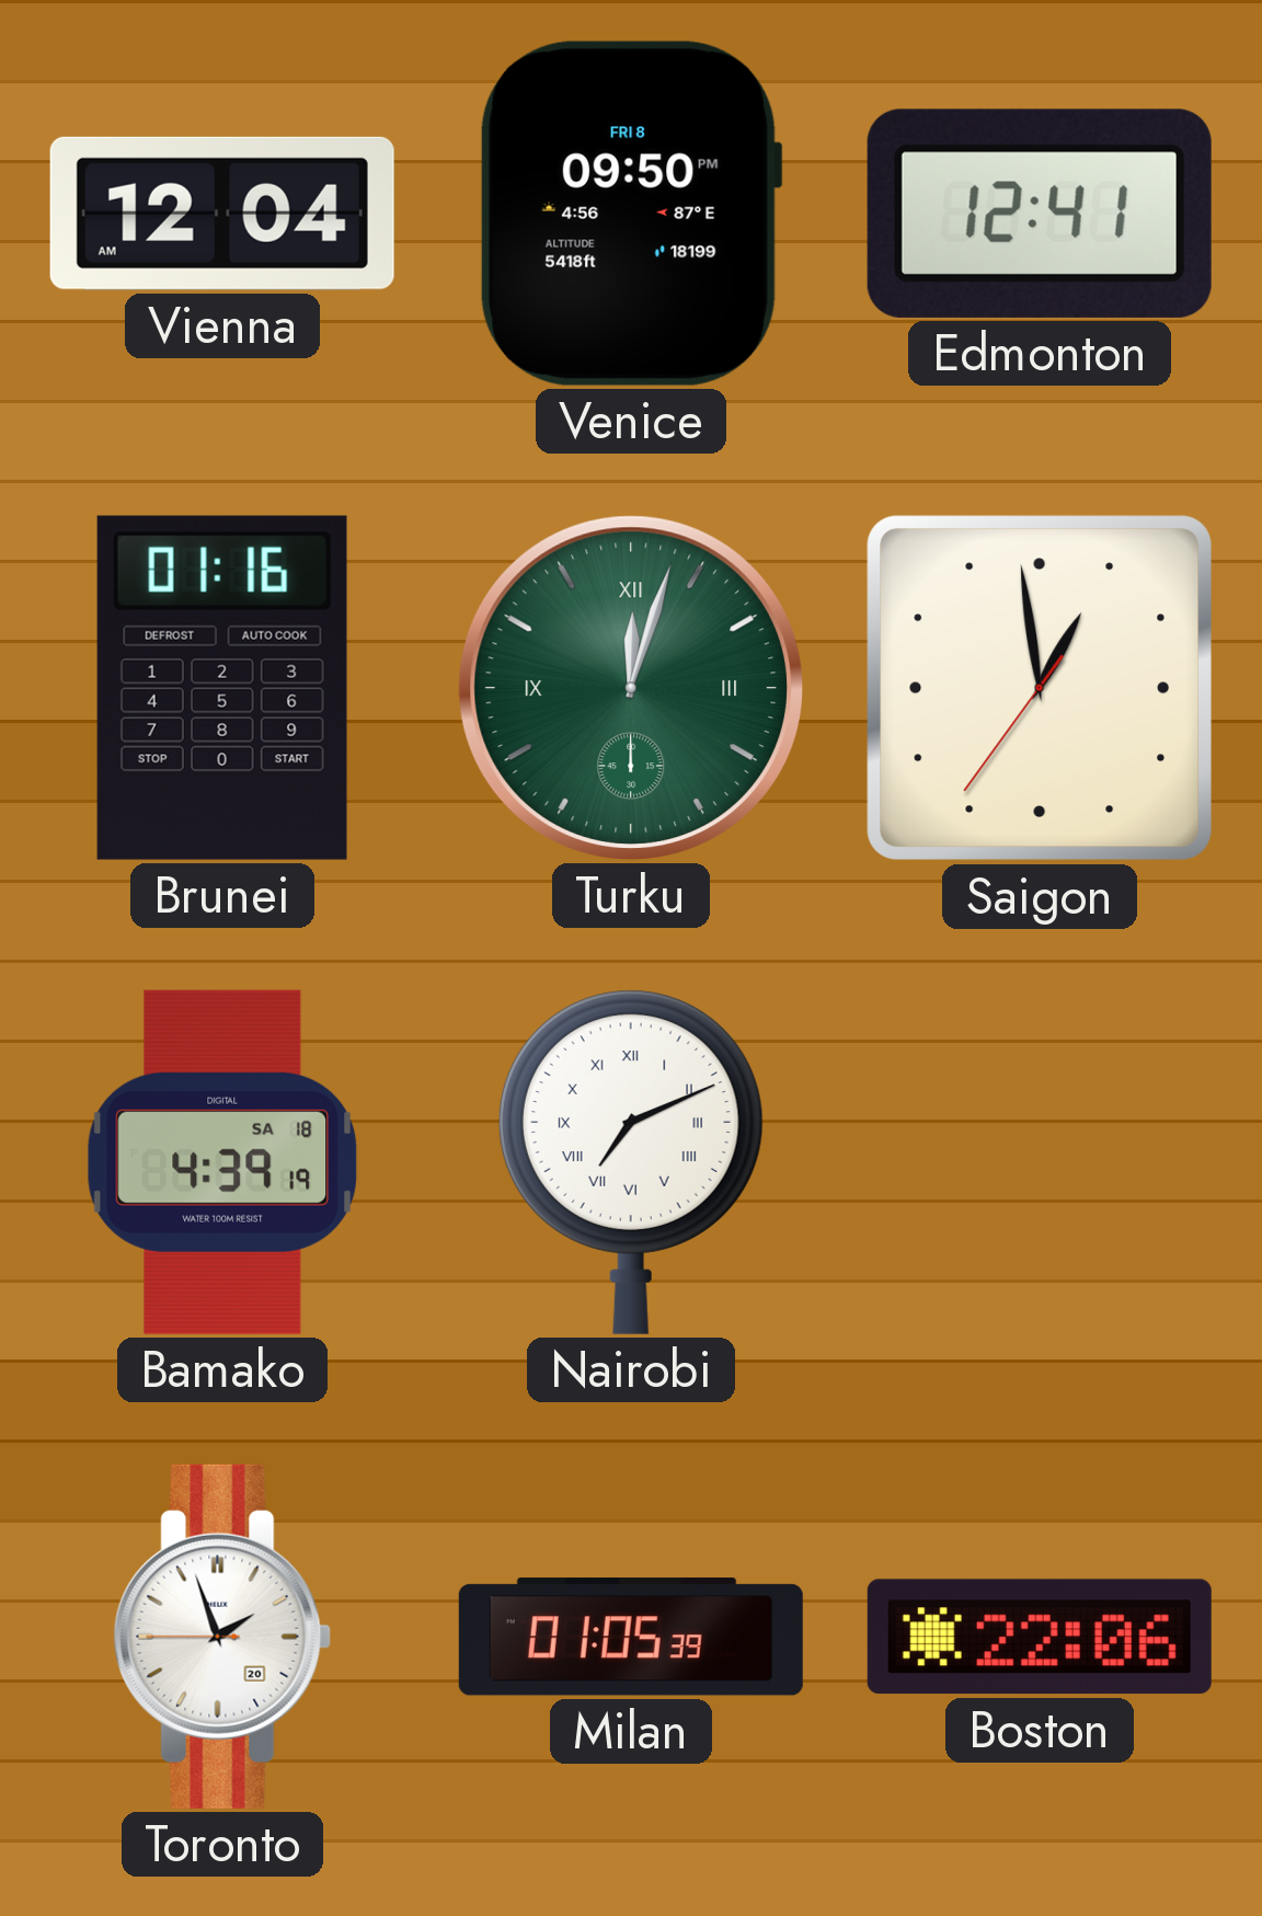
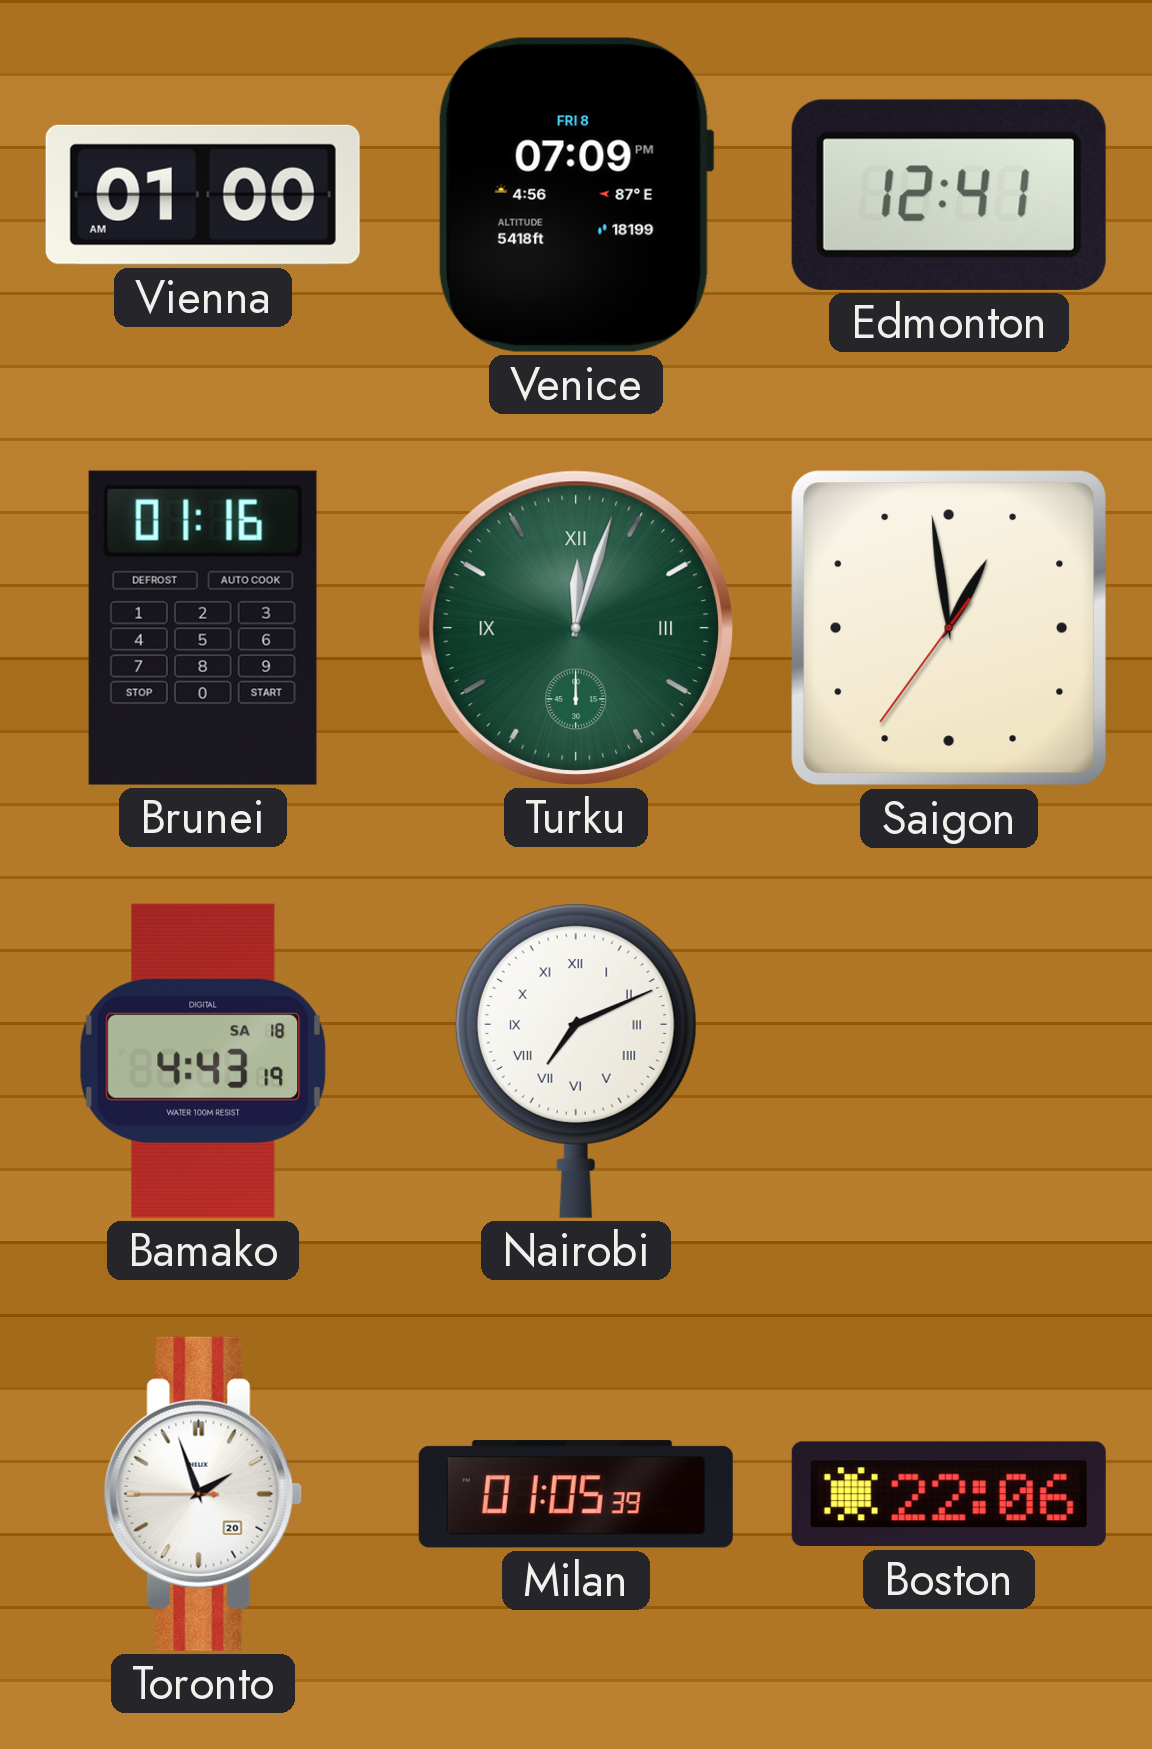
Vienna: 12:04 -> 01:00
Venice: 09:50 -> 07:09
Bamako: 4:39 -> 4:43
